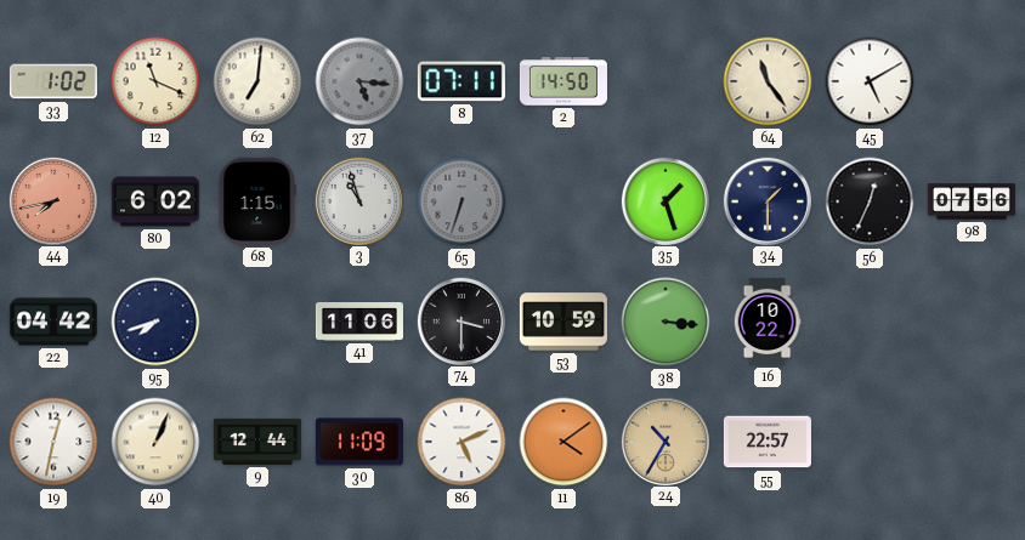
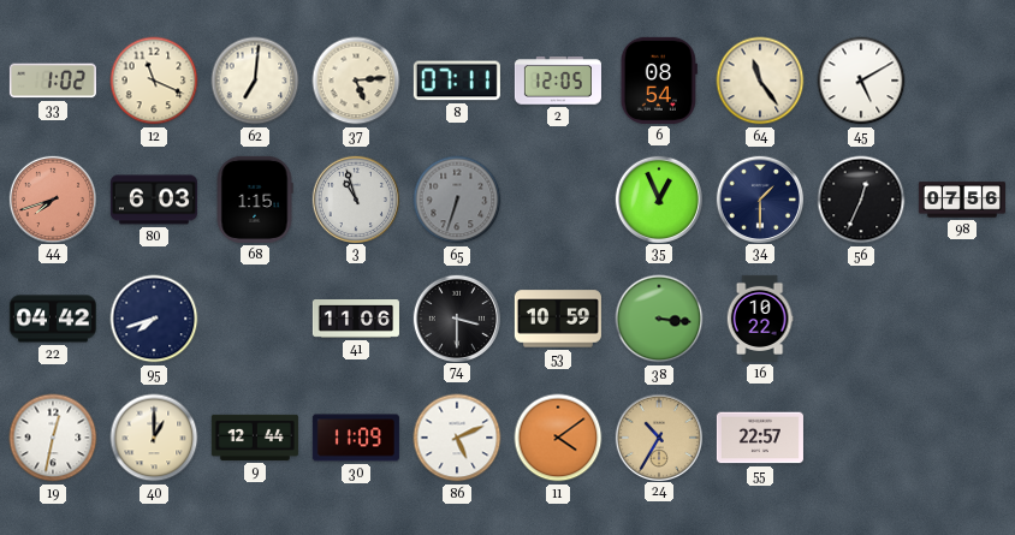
37: 5:16 -> 5:14
37 dial: grey -> cream
2: 14:50 -> 12:05
6: none -> 08:54
44: 7:43 -> 7:42
80: 6:02 -> 6:03
35: 1:27 -> 12:56
40: 1:04 -> 1:00
